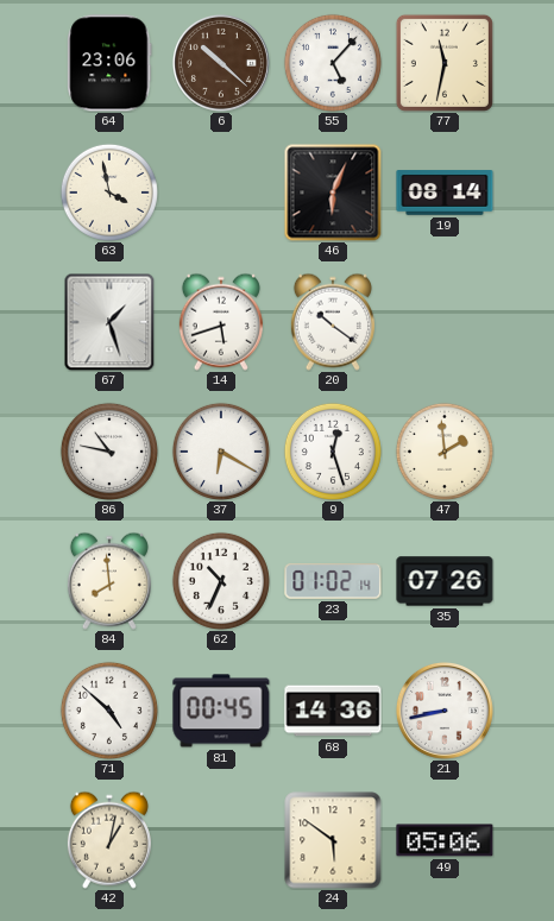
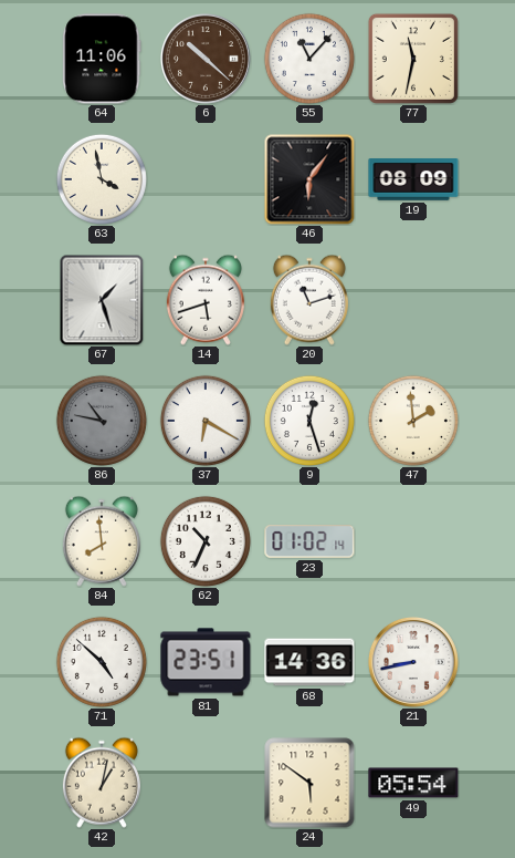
64: 23:06 -> 11:06
55: 5:07 -> 11:07
46: 6:04 -> 6:06
19: 08:14 -> 08:09
20: 10:21 -> 11:12
86 dial: white -> grey
35: 07:26 -> none
81: 00:45 -> 23:51
49: 05:06 -> 05:54
